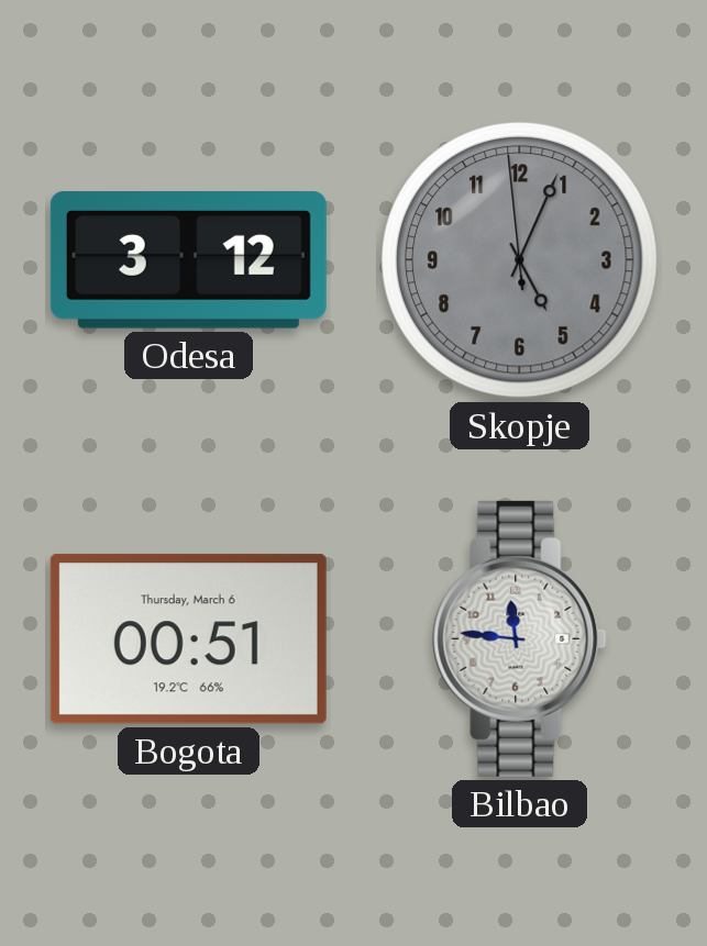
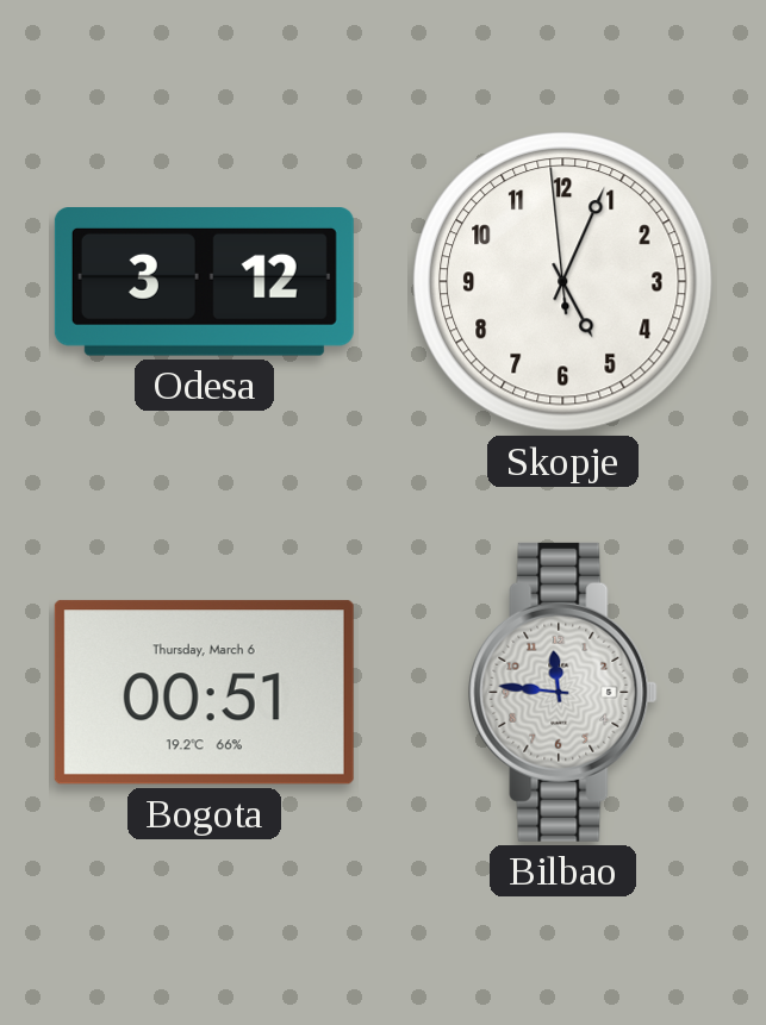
Skopje dial: grey -> white
